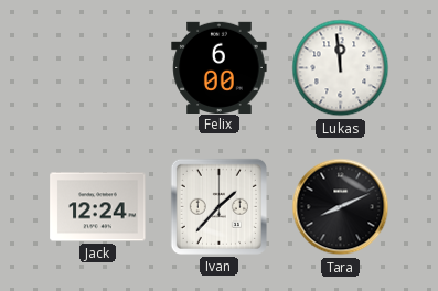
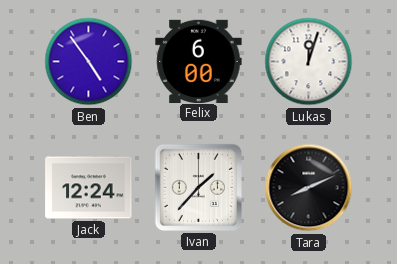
Ben: none -> 4:54
Lukas: 11:59 -> 12:03
